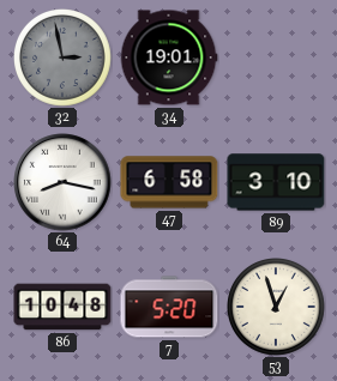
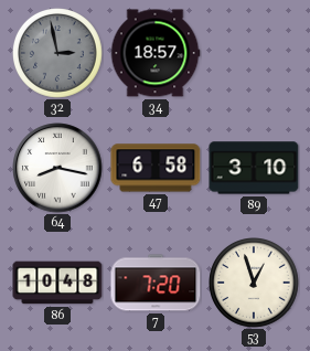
34: 19:01 -> 18:57
7: 5:20 -> 7:20
